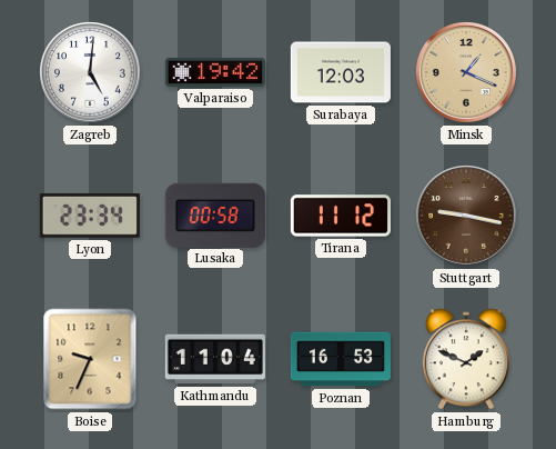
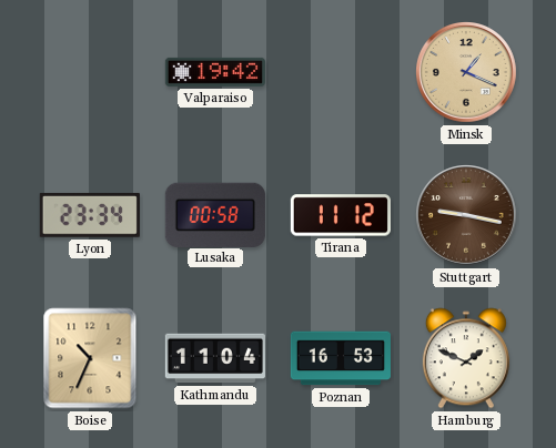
Zagreb: 5:01 -> none
Surabaya: 12:03 -> none
Boise: 9:34 -> 10:34
